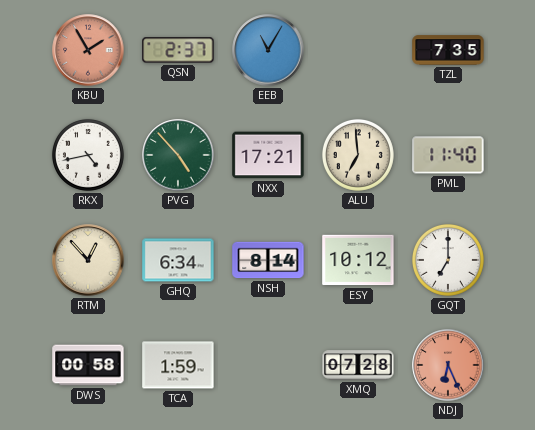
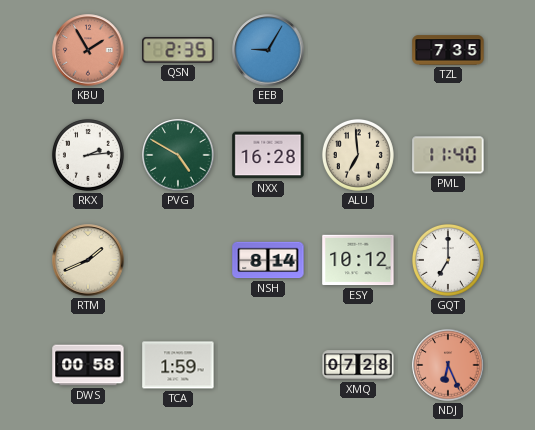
QSN: 2:37 -> 2:35
EEB: 11:05 -> 9:05
RKX: 4:43 -> 2:14
PVG: 4:53 -> 4:50
NXX: 17:21 -> 16:28
RTM: 12:53 -> 1:41
GHQ: 6:34 -> none
